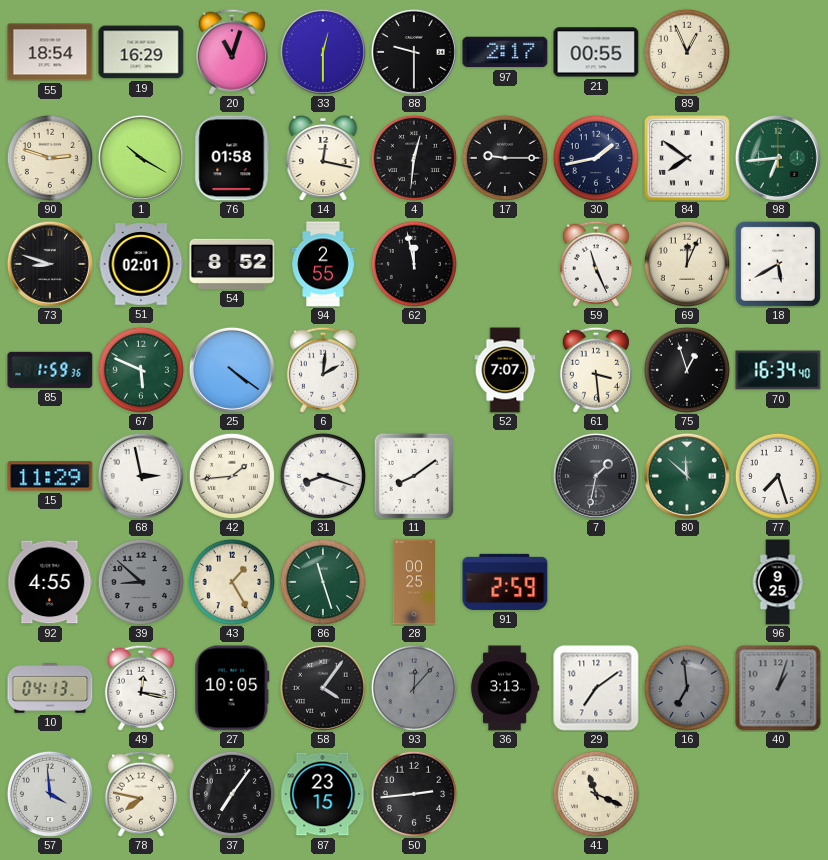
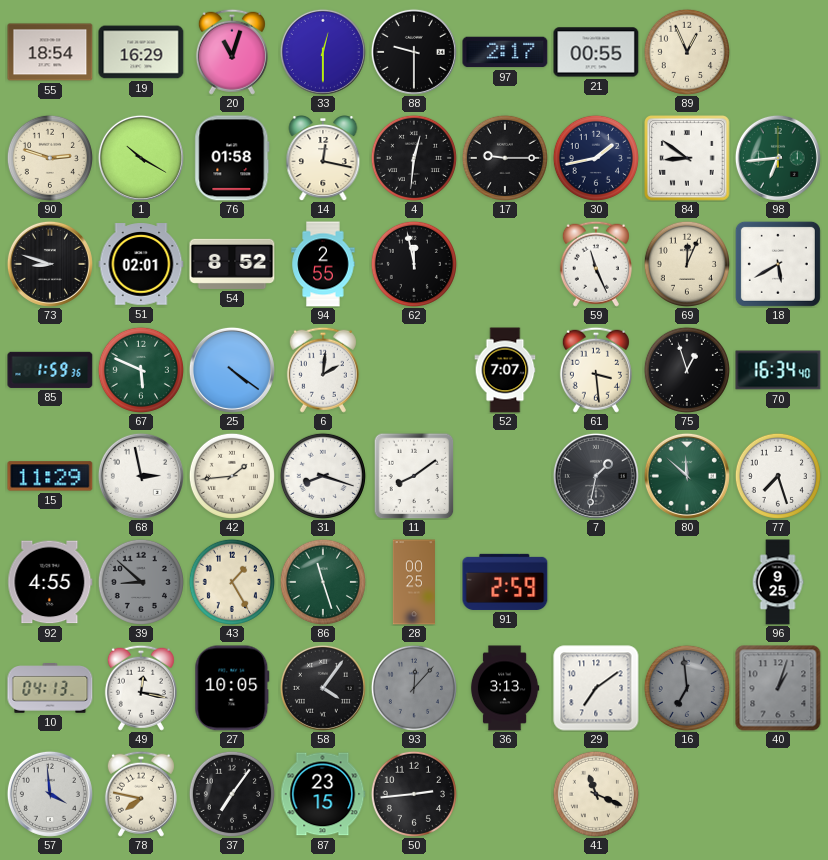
84: 7:51 -> 8:51
